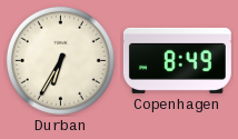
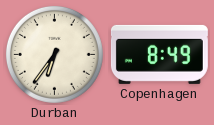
Durban: 6:35 -> 6:36
